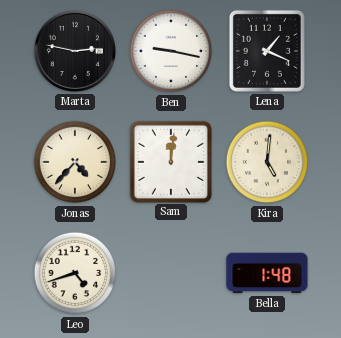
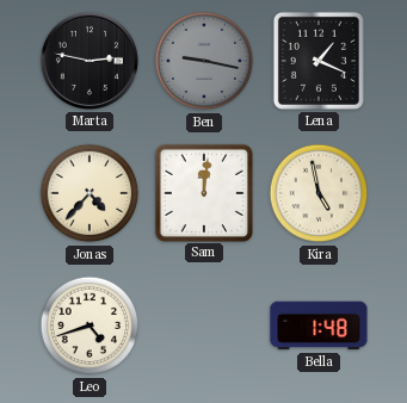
Ben dial: white -> grey
Kira: 5:01 -> 4:58
